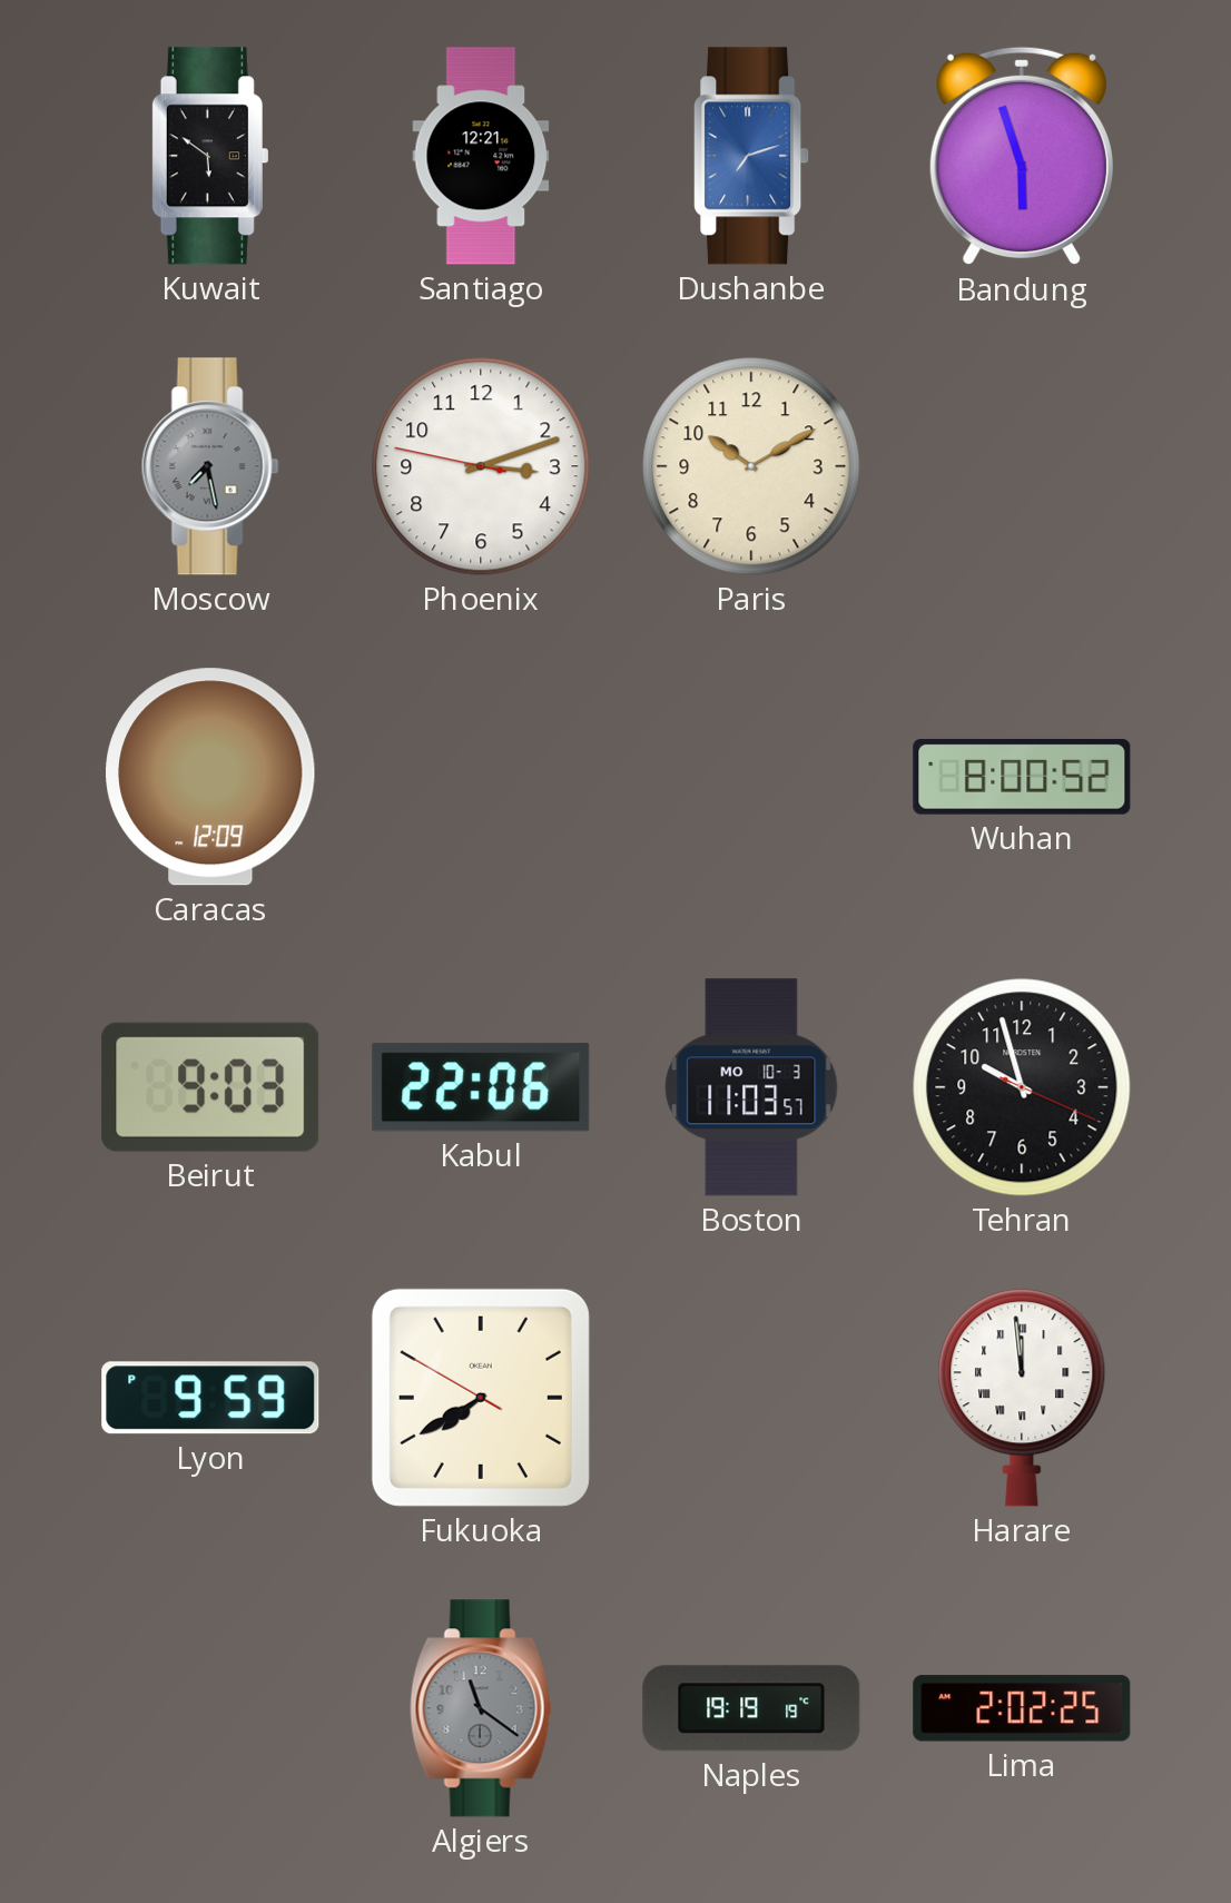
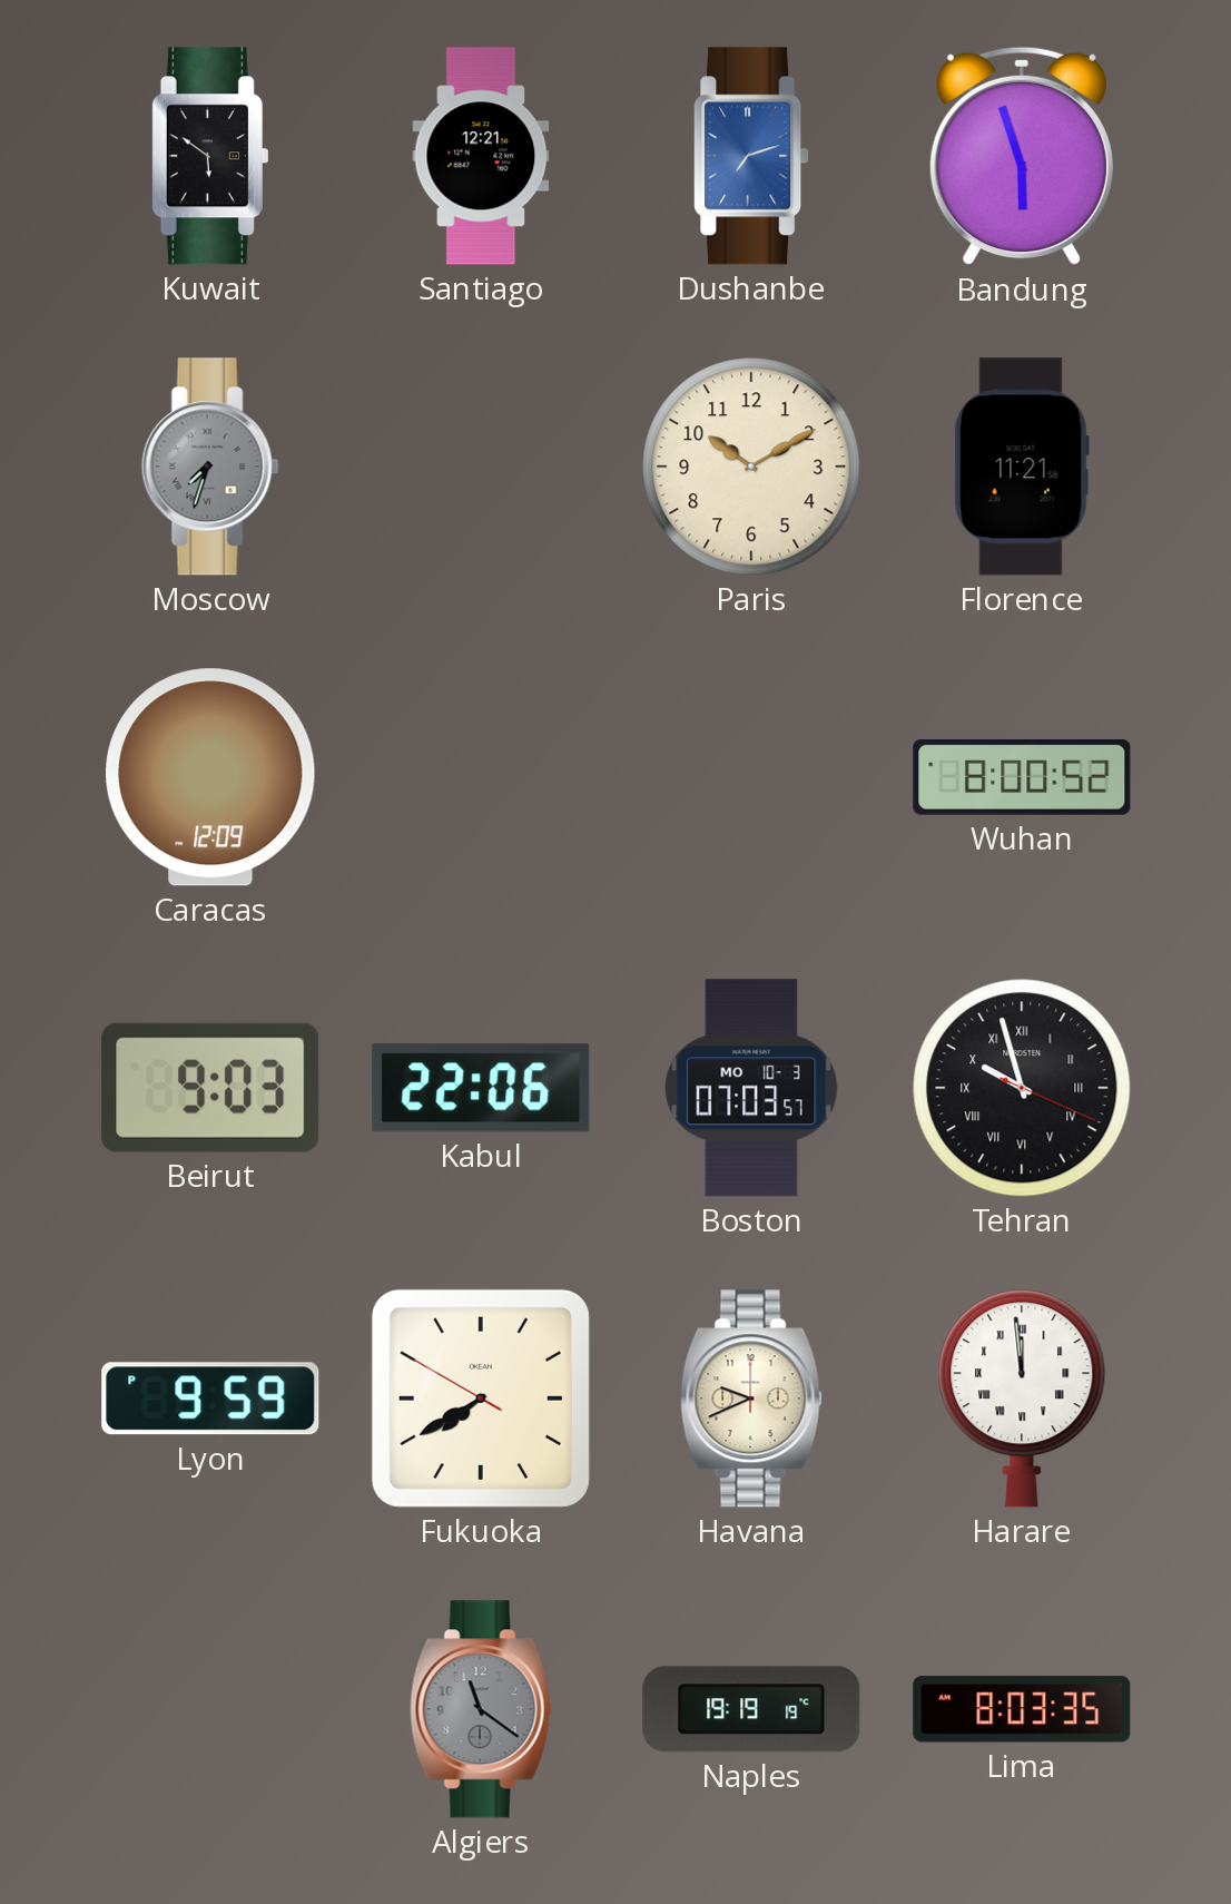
Moscow: 7:28 -> 7:33
Phoenix: 3:11 -> none
Florence: none -> 11:21
Boston: 11:03 -> 07:03
Tehran numerals: Arabic -> Roman
Havana: none -> 9:41
Lima: 2:02 -> 8:03
